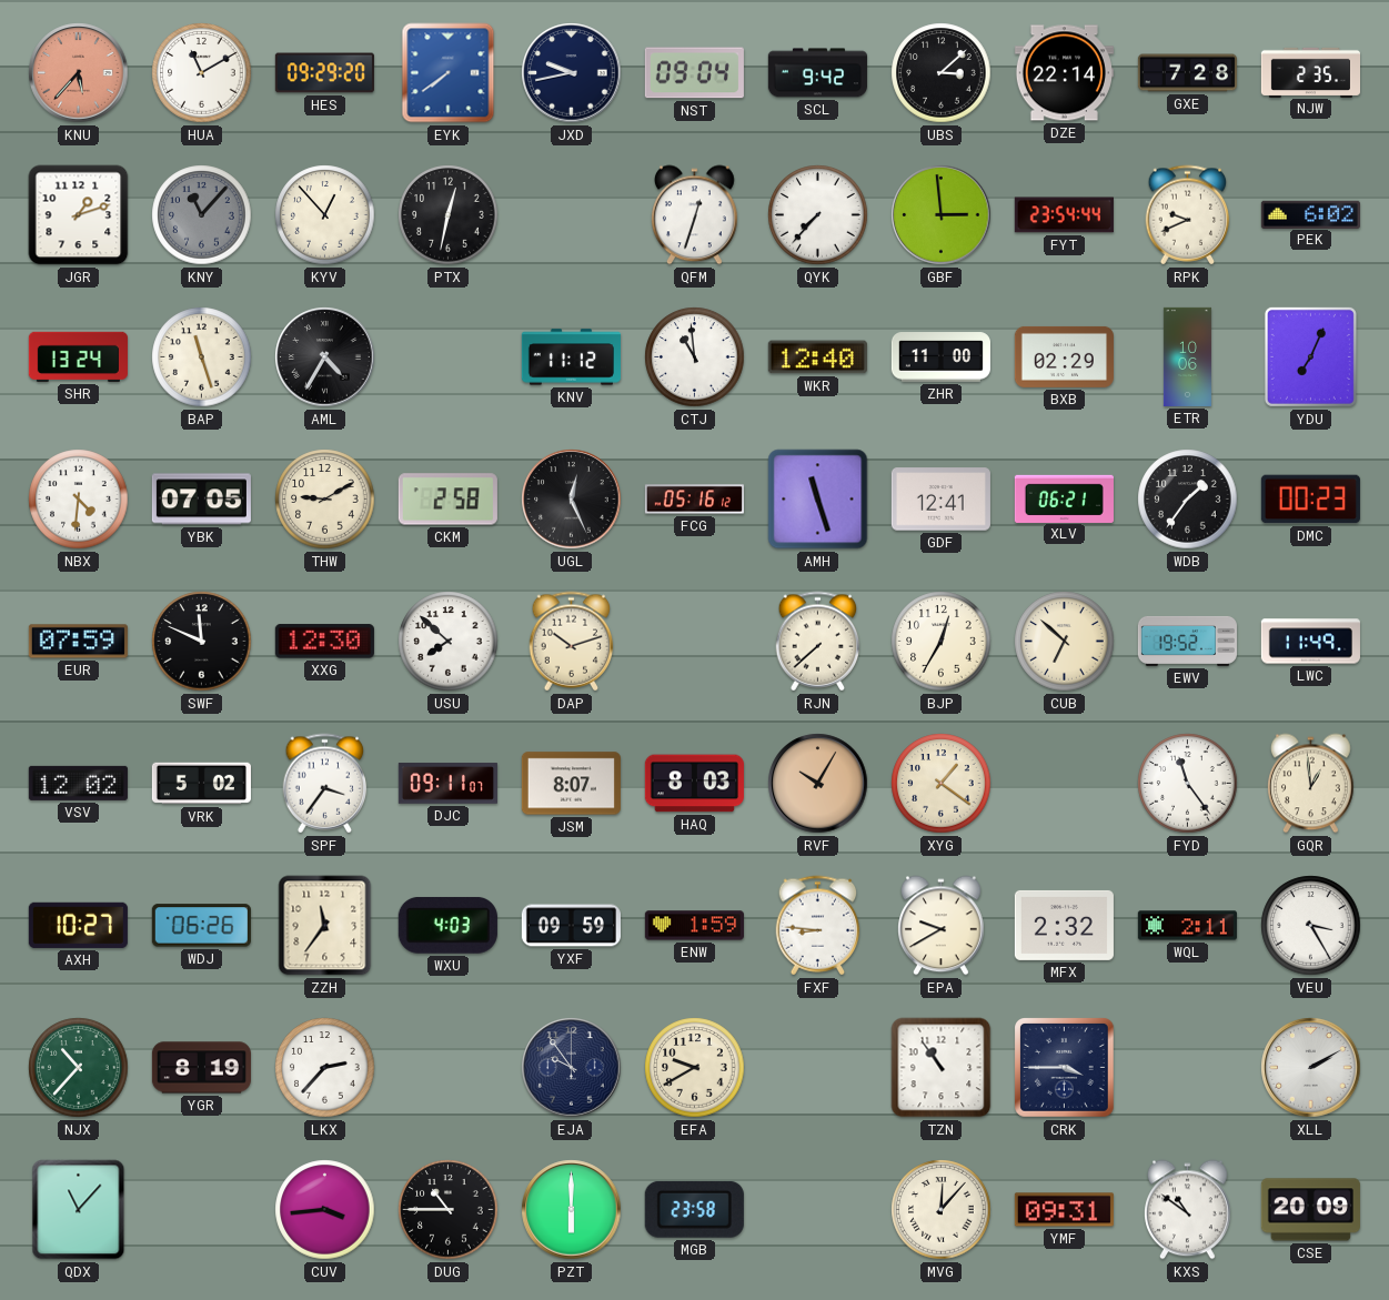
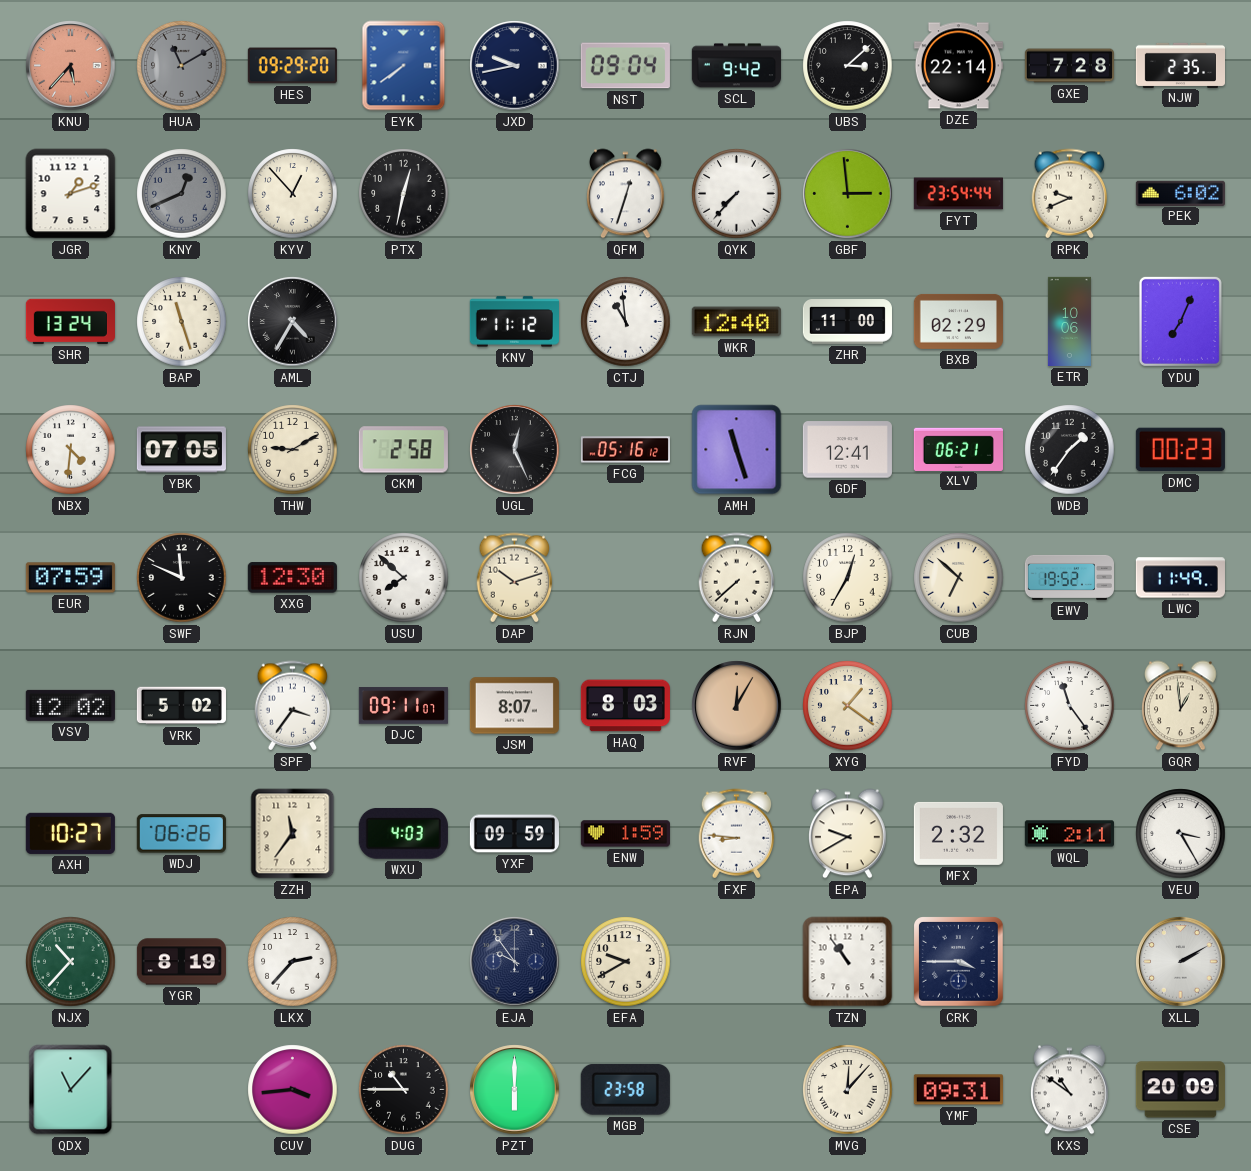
HUA dial: white -> grey
KNY: 11:07 -> 12:41
RVF: 10:05 -> 12:05
